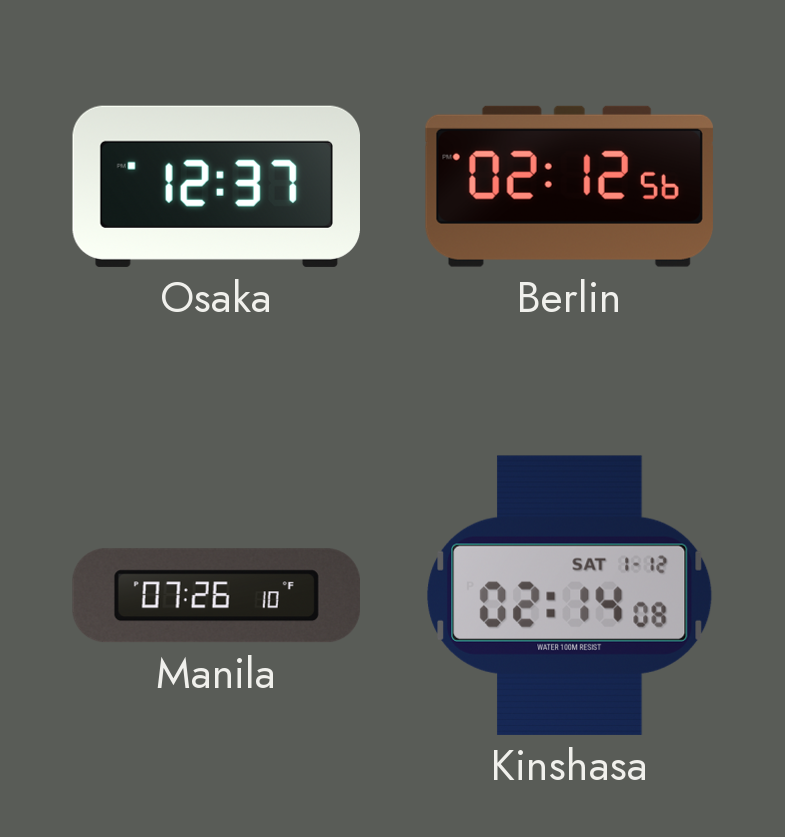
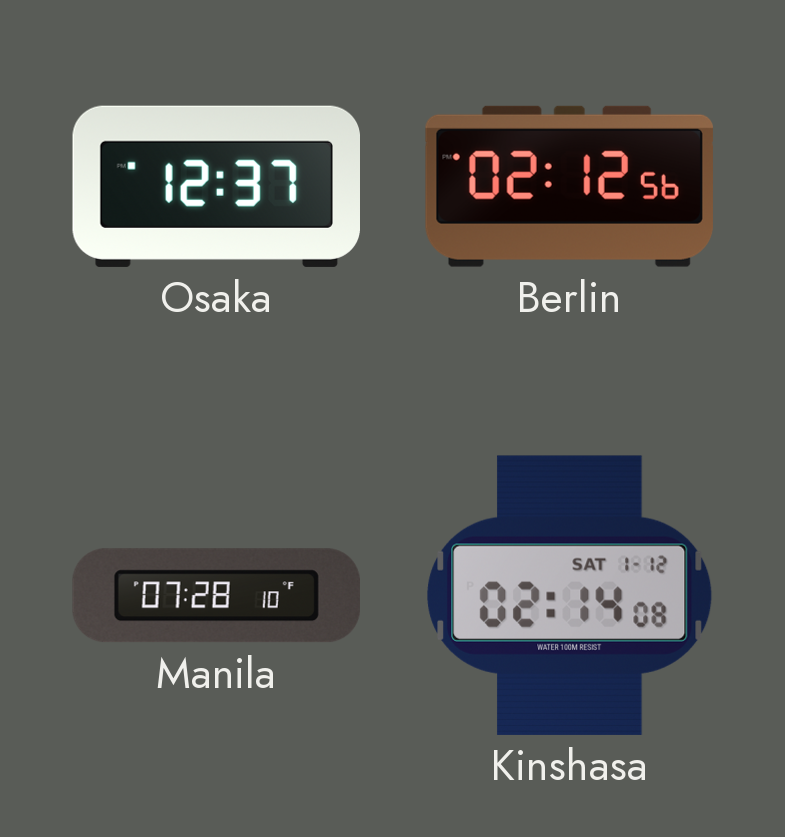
Manila: 07:26 -> 07:28
